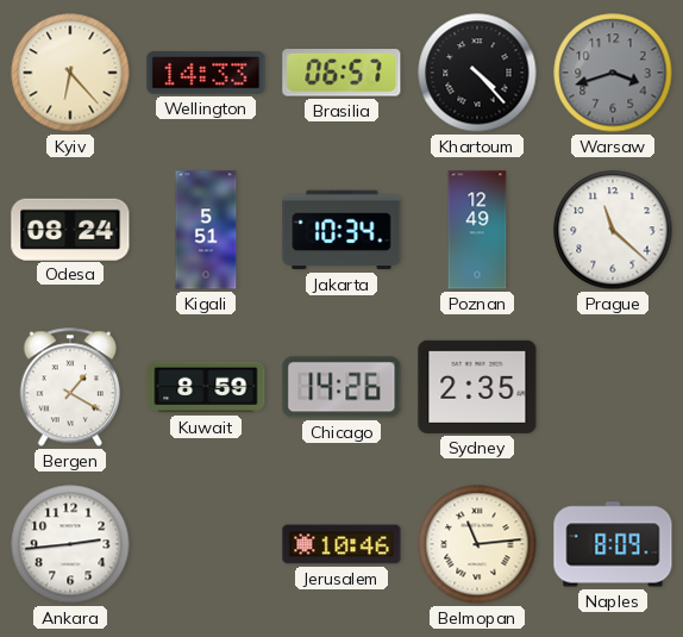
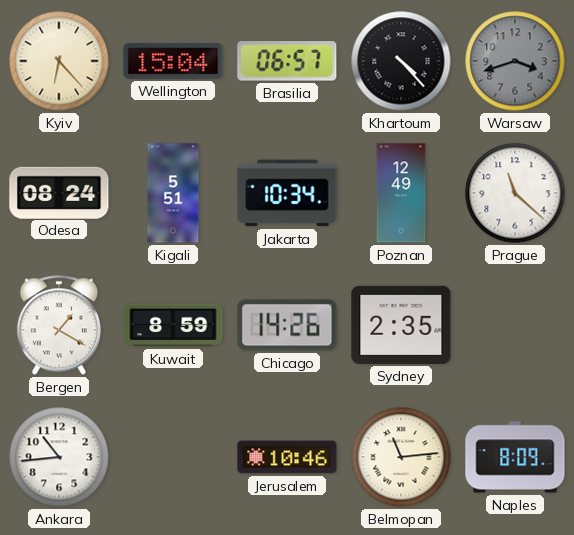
Wellington: 14:33 -> 15:04
Ankara: 2:44 -> 10:44
